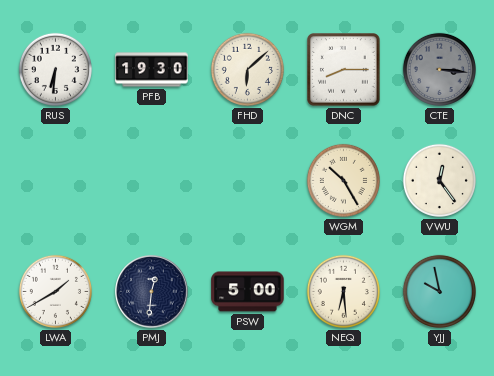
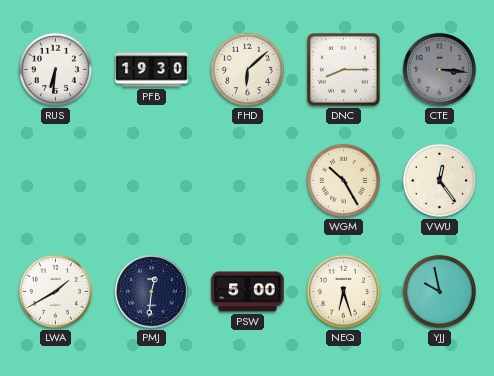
NEQ: 6:29 -> 6:27
